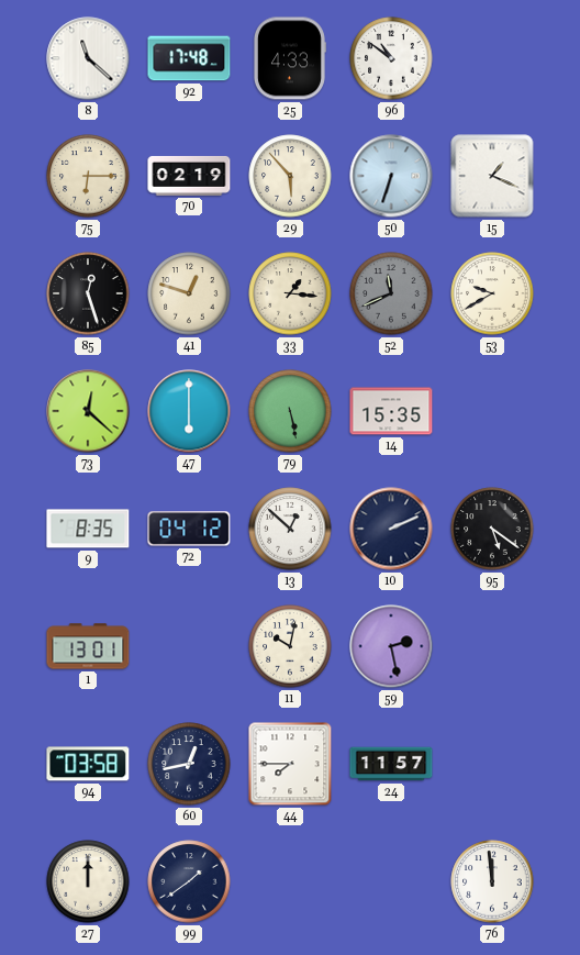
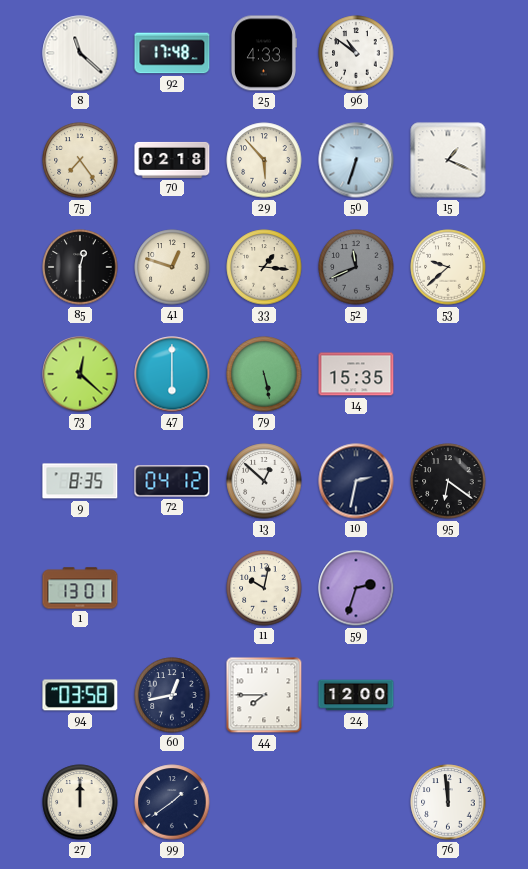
75: 6:15 -> 7:24
70: 02:19 -> 02:18
85: 12:27 -> 12:30
53: 9:40 -> 9:38
10: 2:11 -> 2:32
95: 5:21 -> 6:21
59: 2:28 -> 2:33
24: 11:57 -> 12:00
